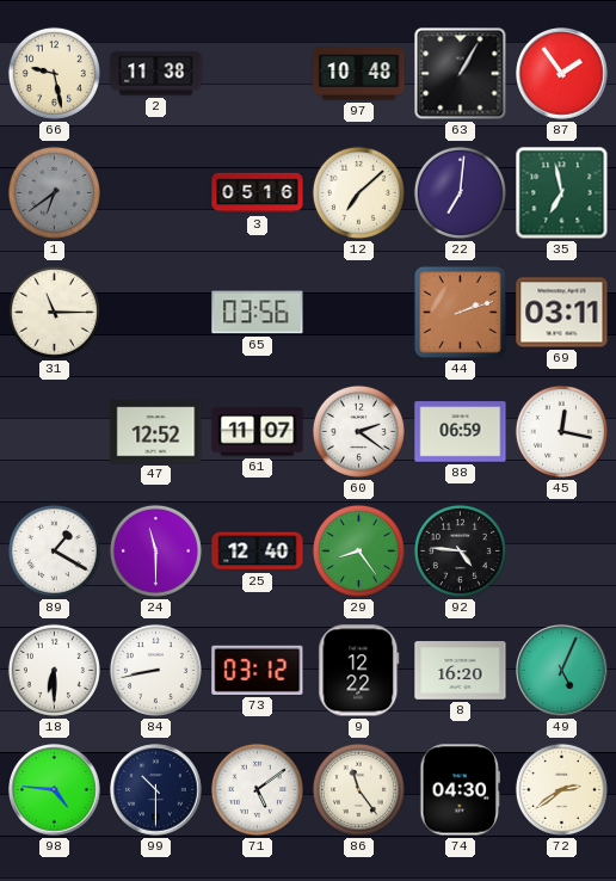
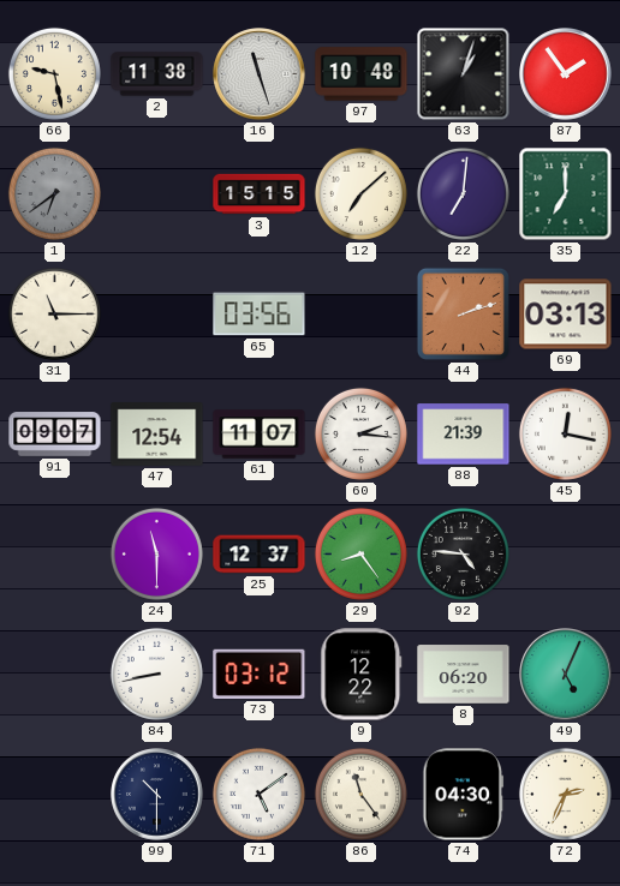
16: none -> 11:27
63: 1:05 -> 1:03
3: 05:16 -> 15:15
35: 6:58 -> 7:00
69: 03:11 -> 03:13
91: none -> 09:07
47: 12:52 -> 12:54
60: 2:21 -> 2:16
88: 06:59 -> 21:39
89: 1:20 -> none
25: 12:40 -> 12:37
18: 6:30 -> none
8: 16:20 -> 06:20
98: 4:46 -> none
72: 2:39 -> 2:34
